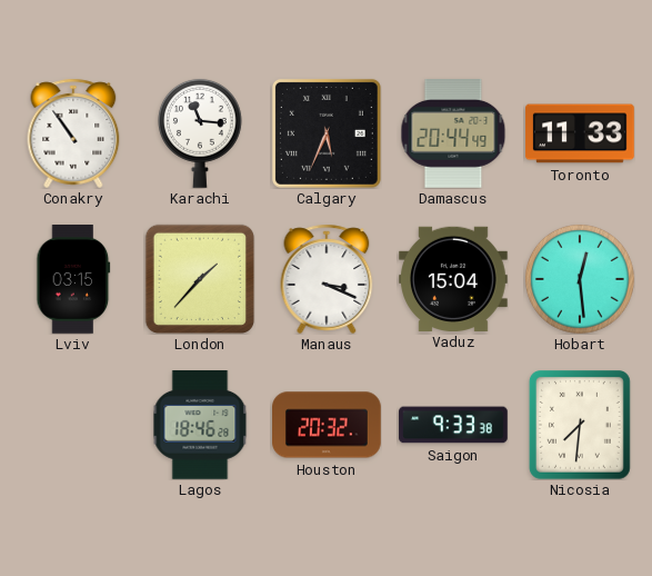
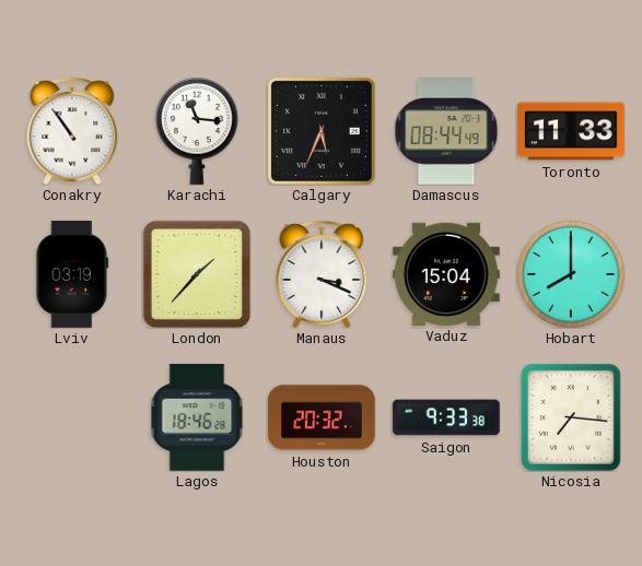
Damascus: 20:44 -> 08:44
Lviv: 03:15 -> 03:19
Hobart: 12:29 -> 8:00
Nicosia: 7:31 -> 7:16
